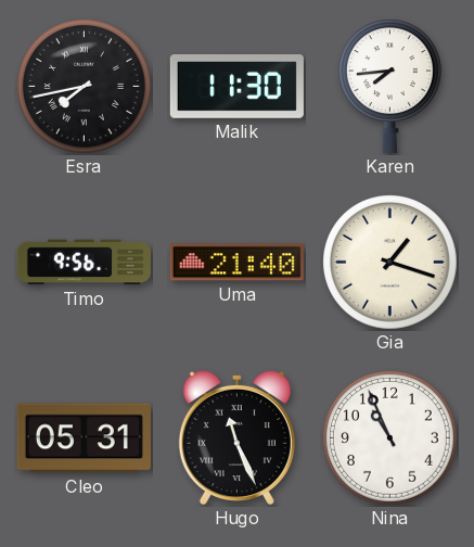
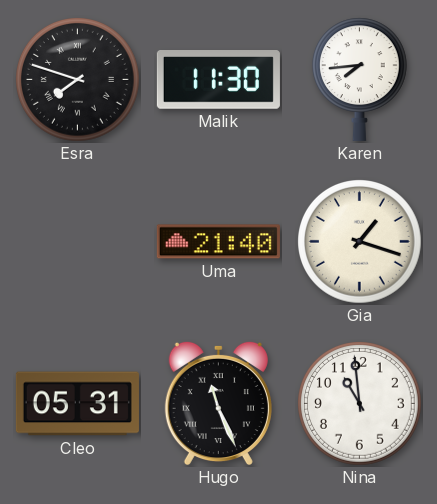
Esra: 7:43 -> 7:48
Timo: 9:56 -> none
Nina: 10:56 -> 10:59
